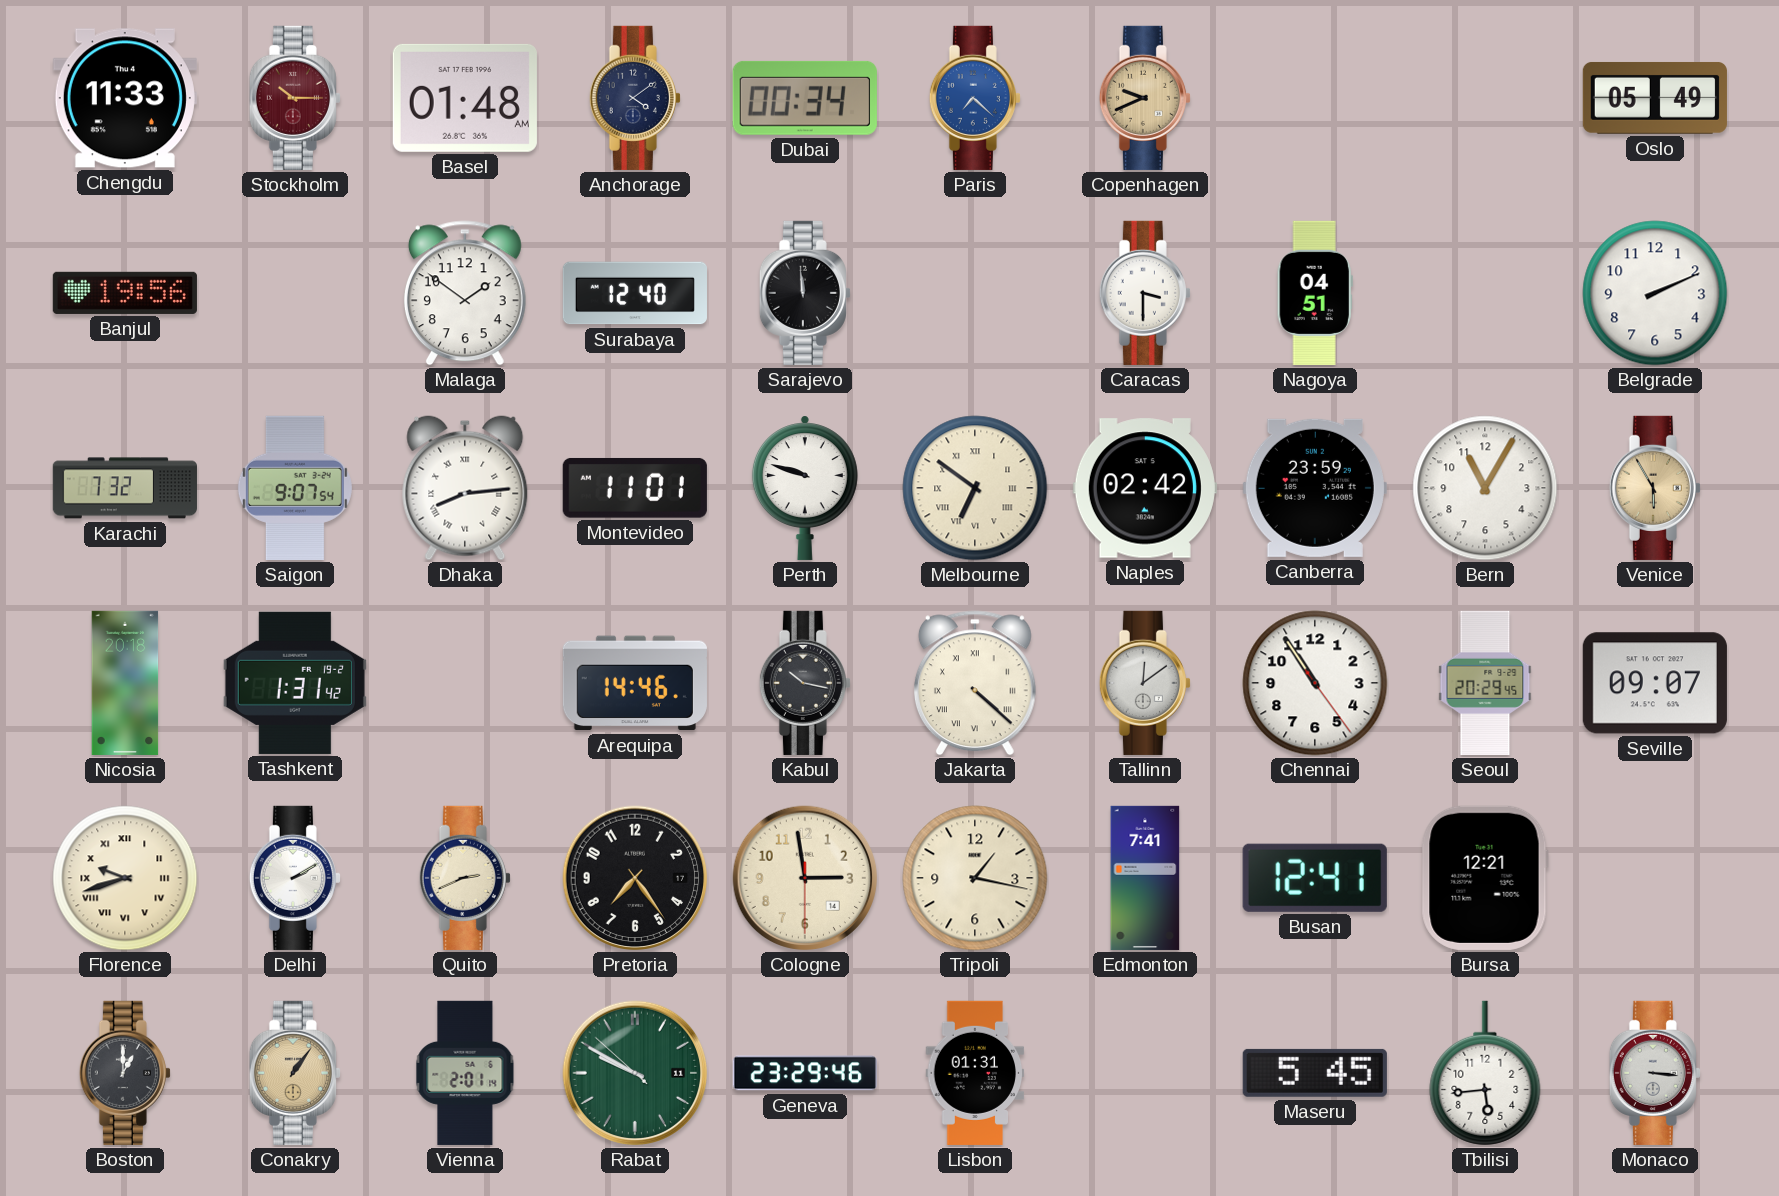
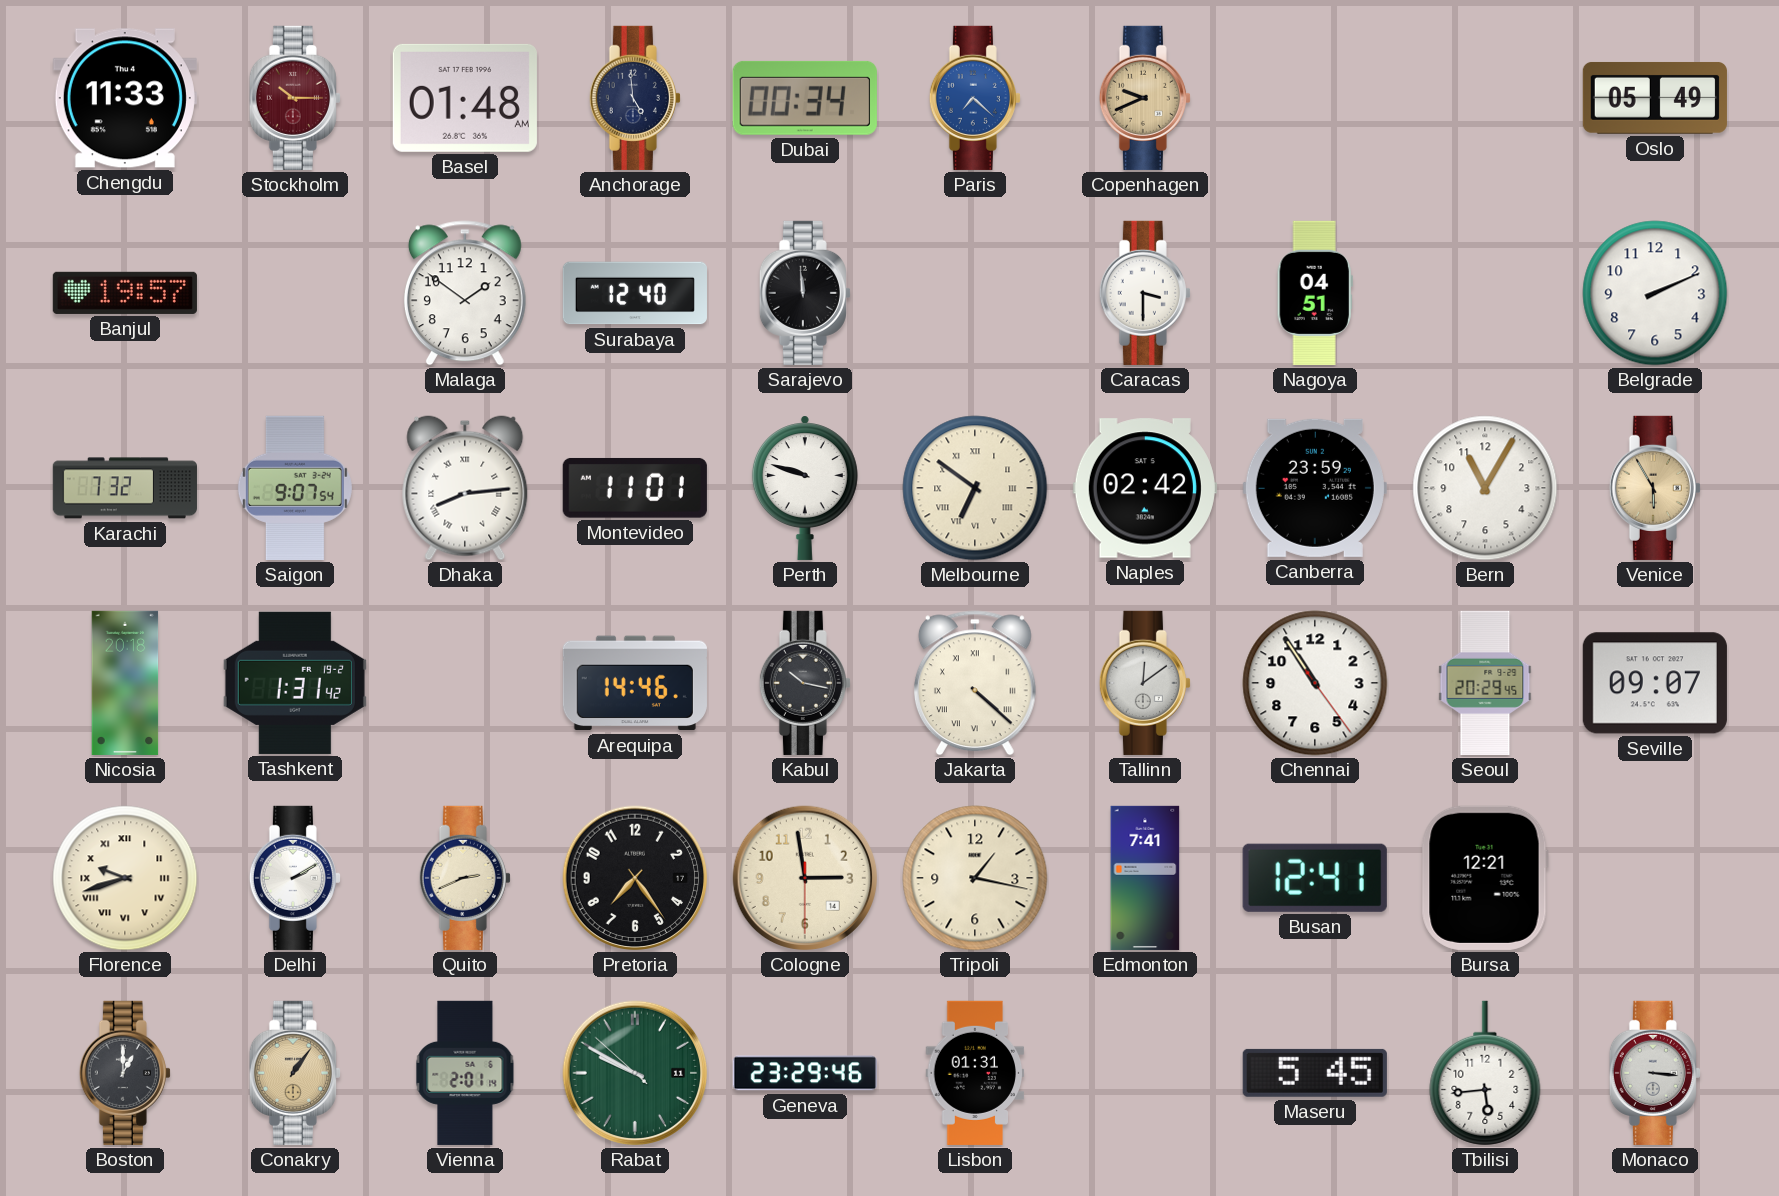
Anchorage: 4:09 -> 4:59
Banjul: 19:56 -> 19:57
